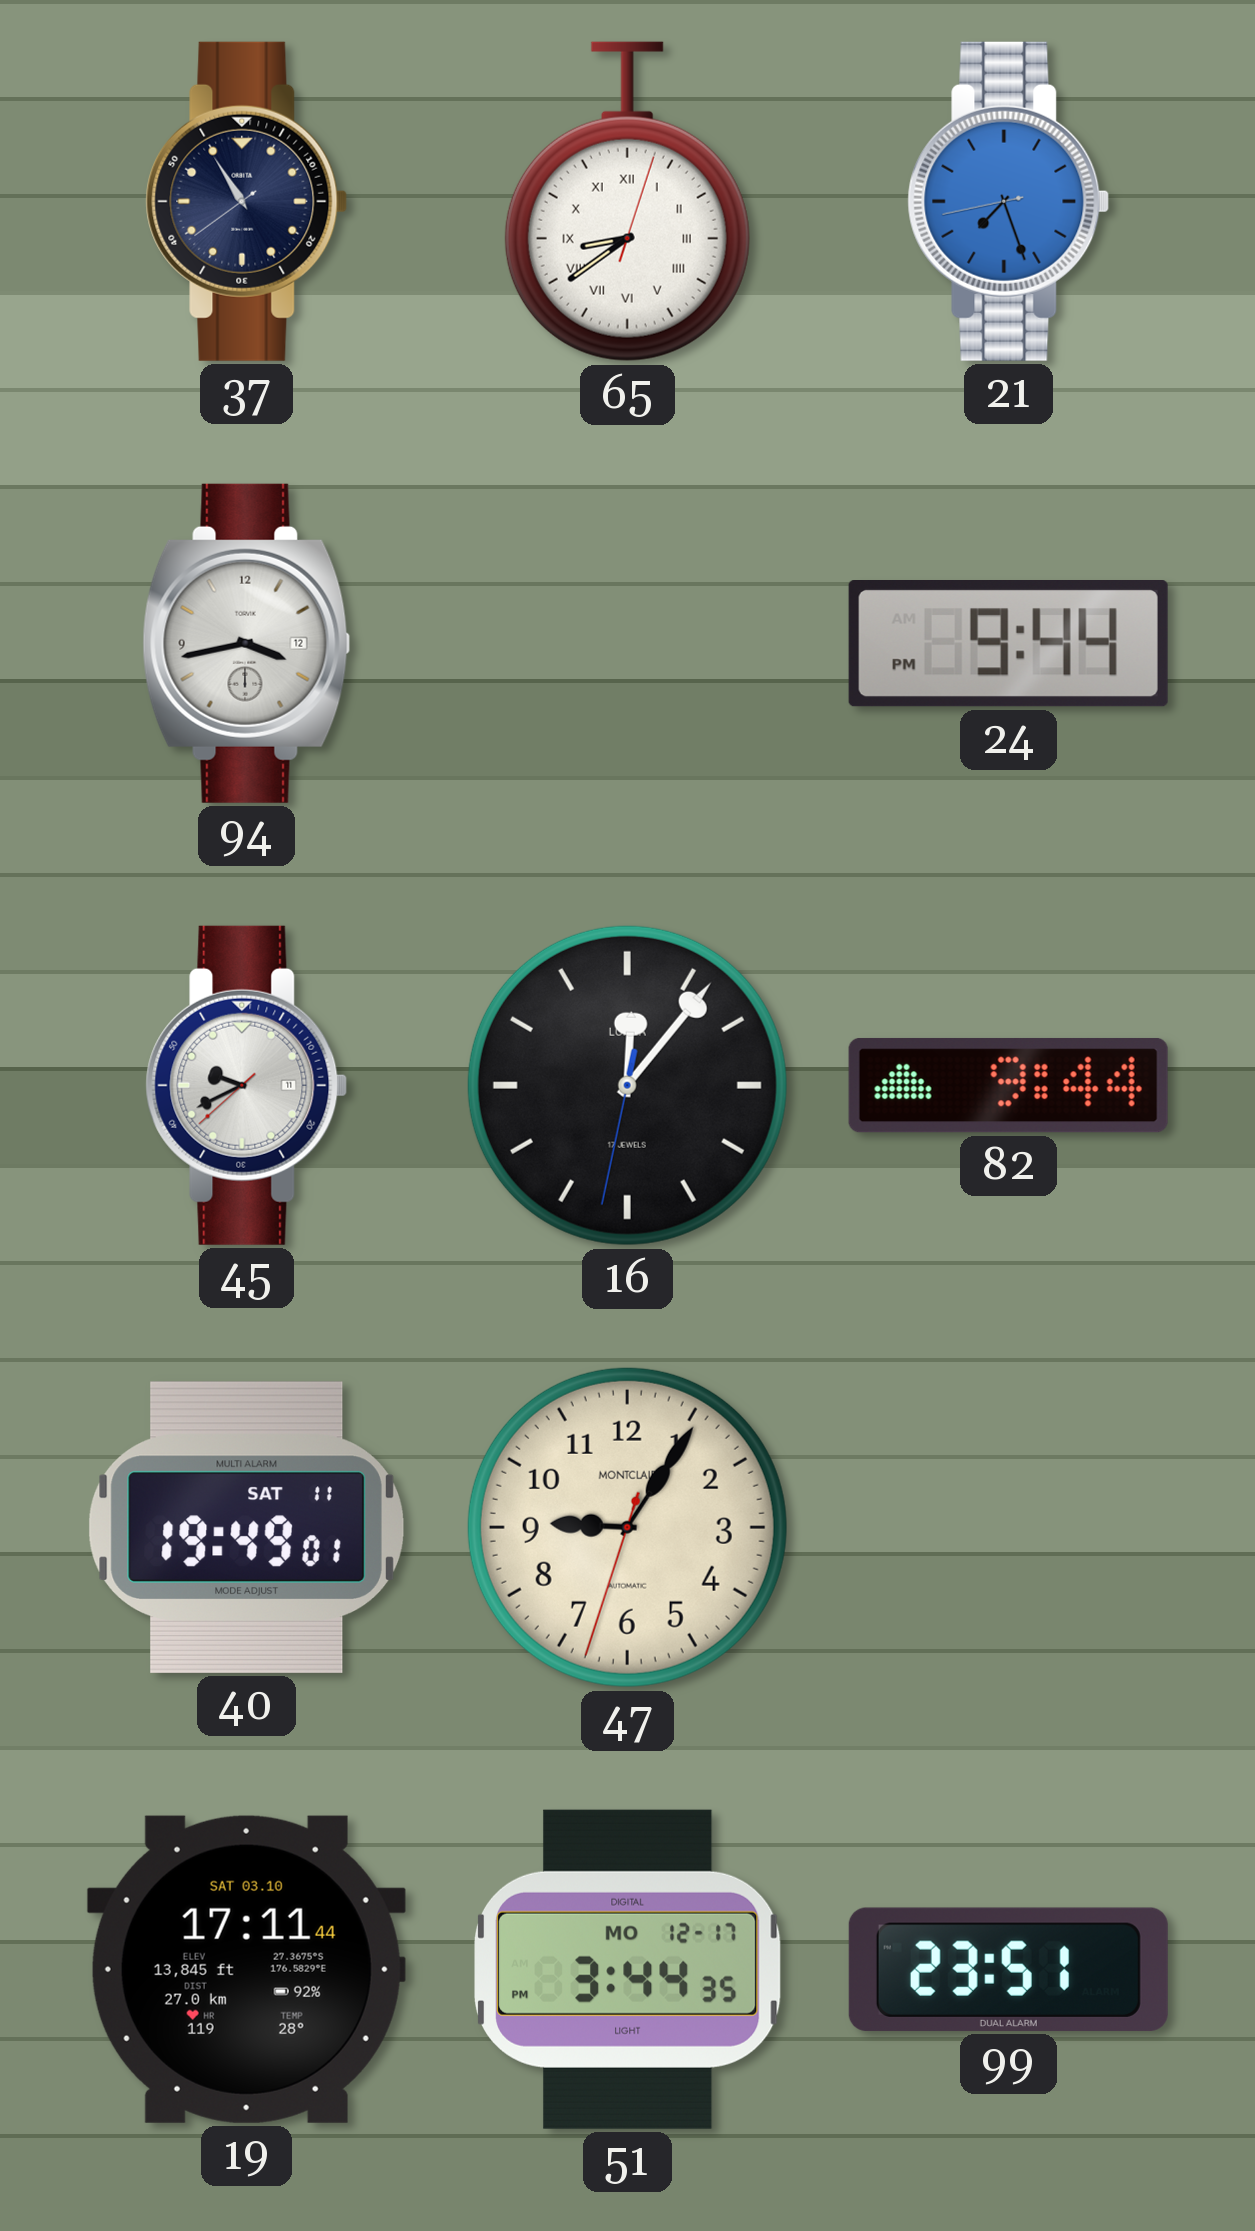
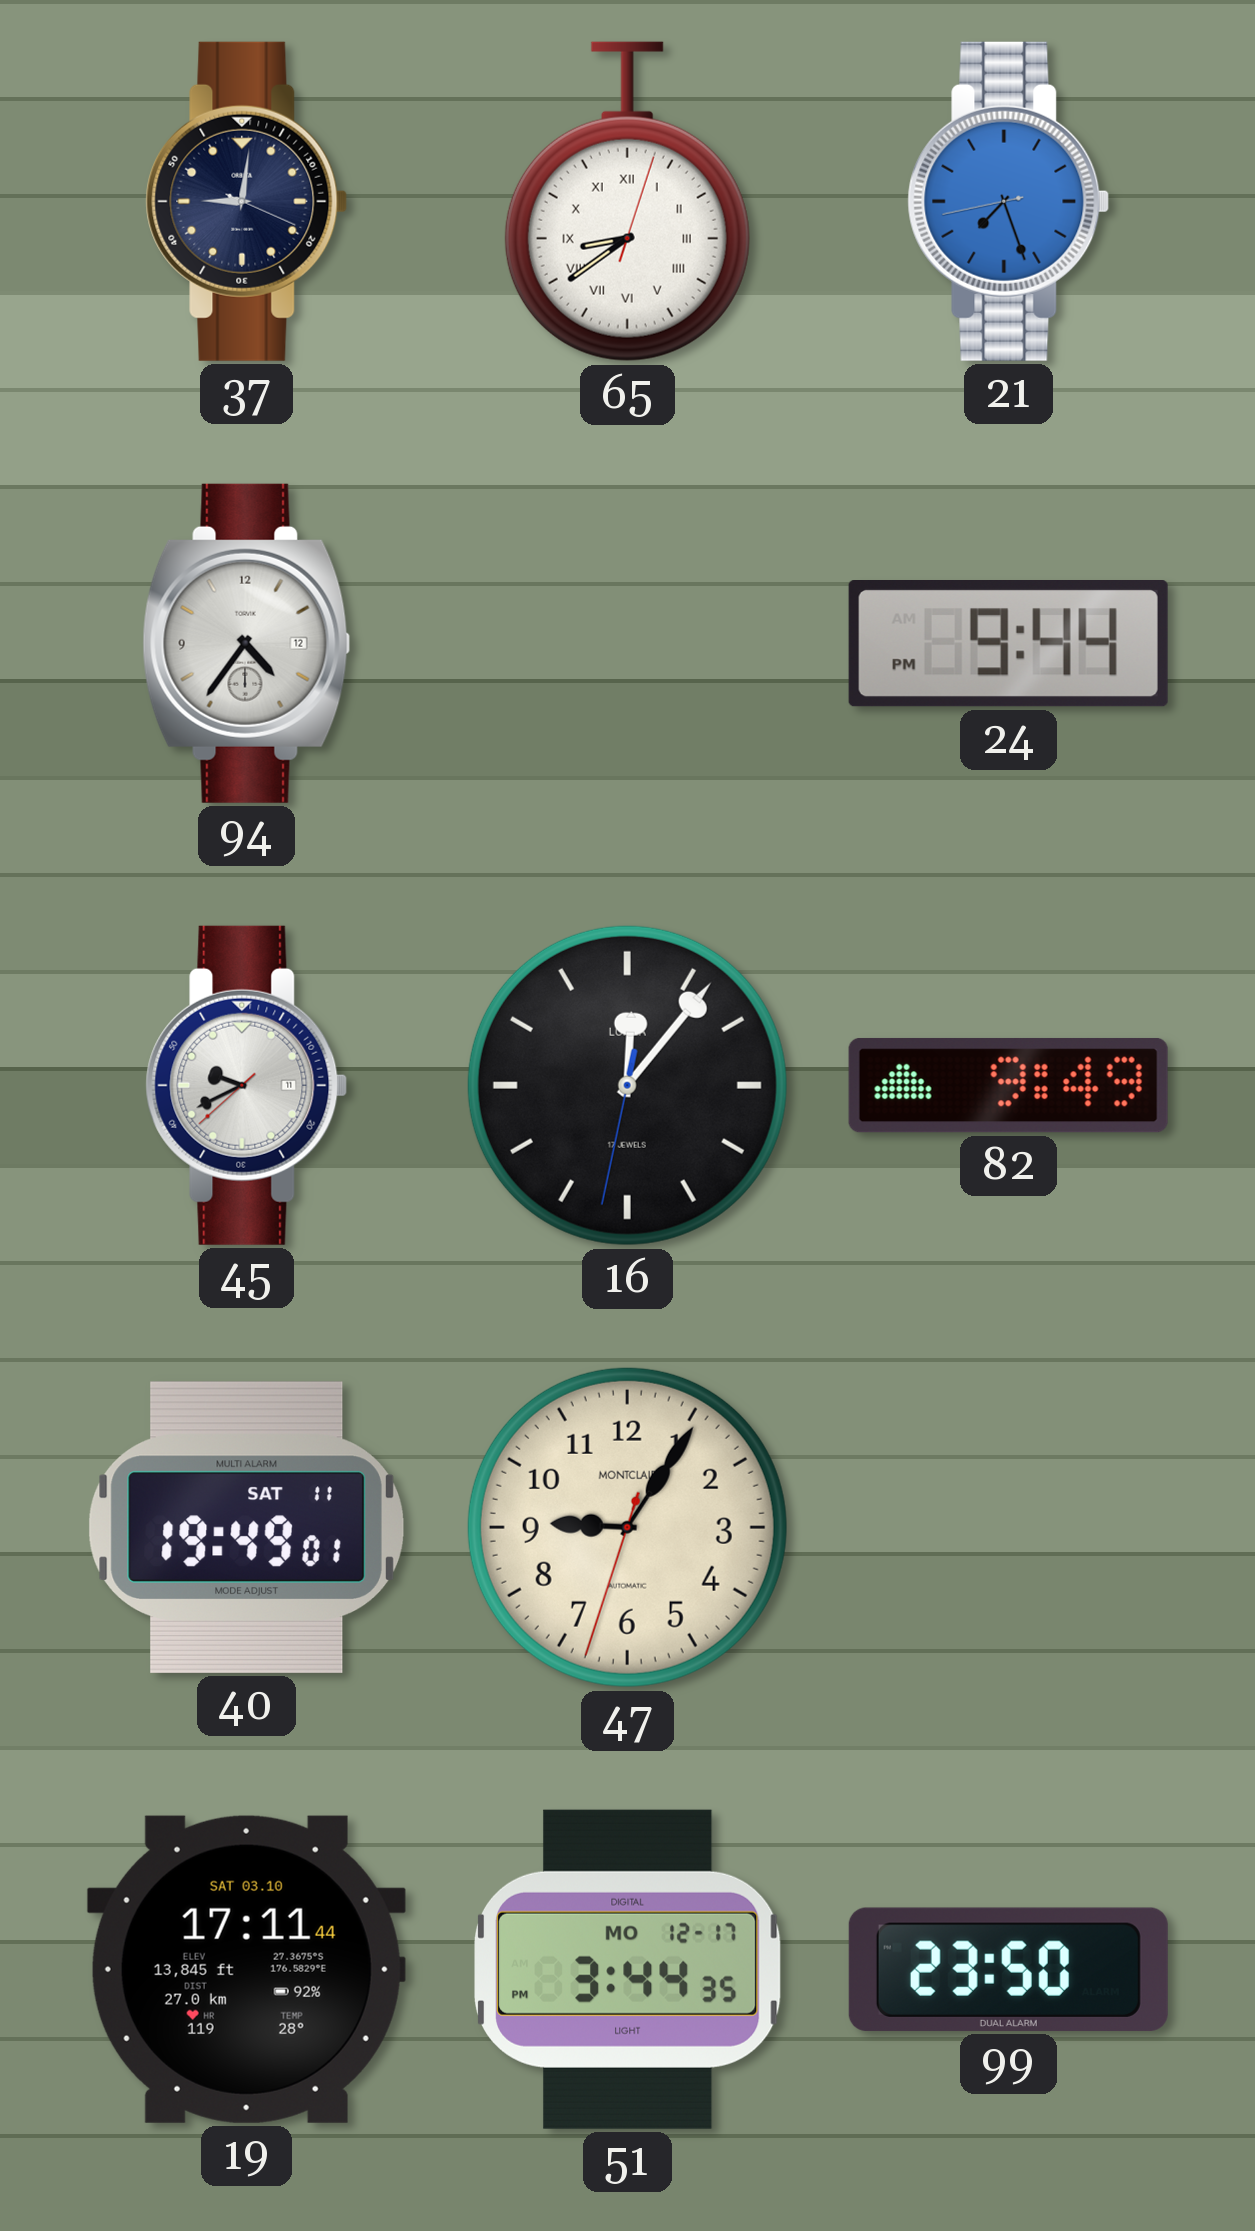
37: 10:54 -> 9:01
94: 3:43 -> 4:36
82: 9:44 -> 9:49
99: 23:51 -> 23:50
